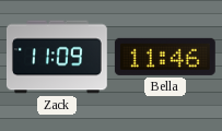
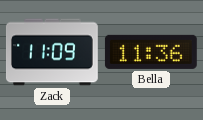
Bella: 11:46 -> 11:36
